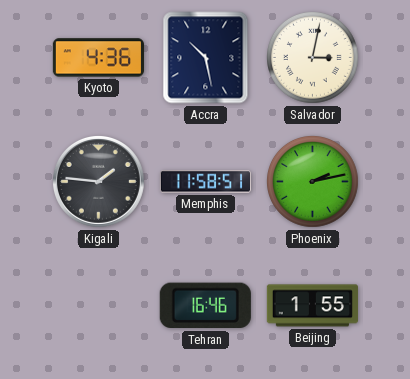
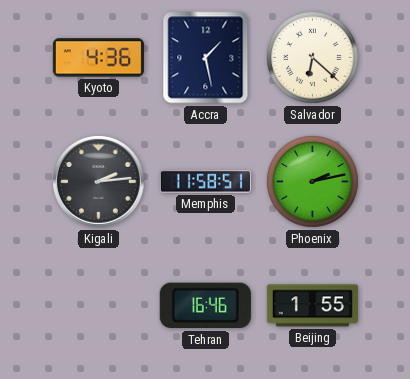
Accra: 10:28 -> 1:28
Salvador: 3:02 -> 6:22
Kigali: 1:46 -> 2:14
